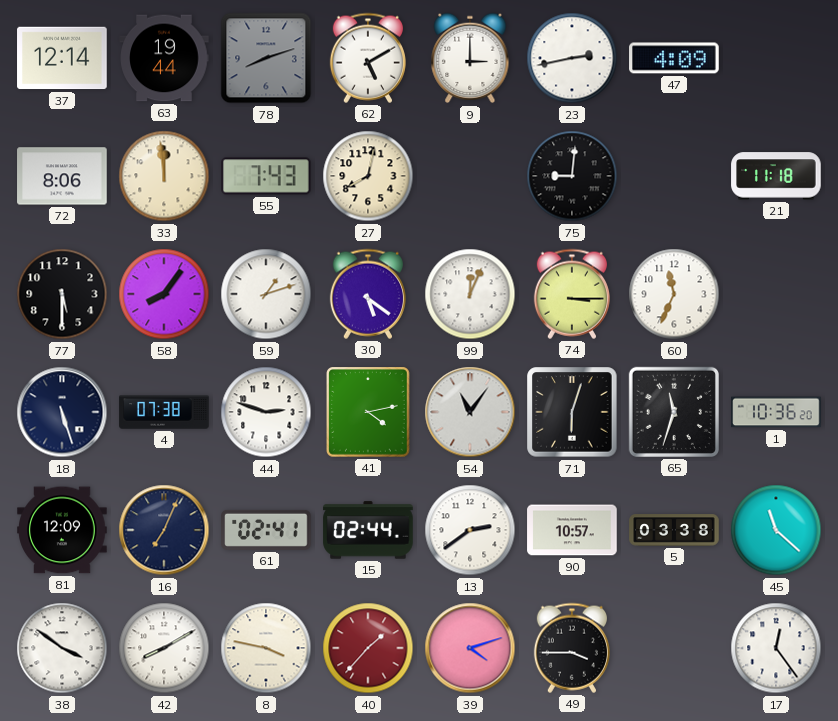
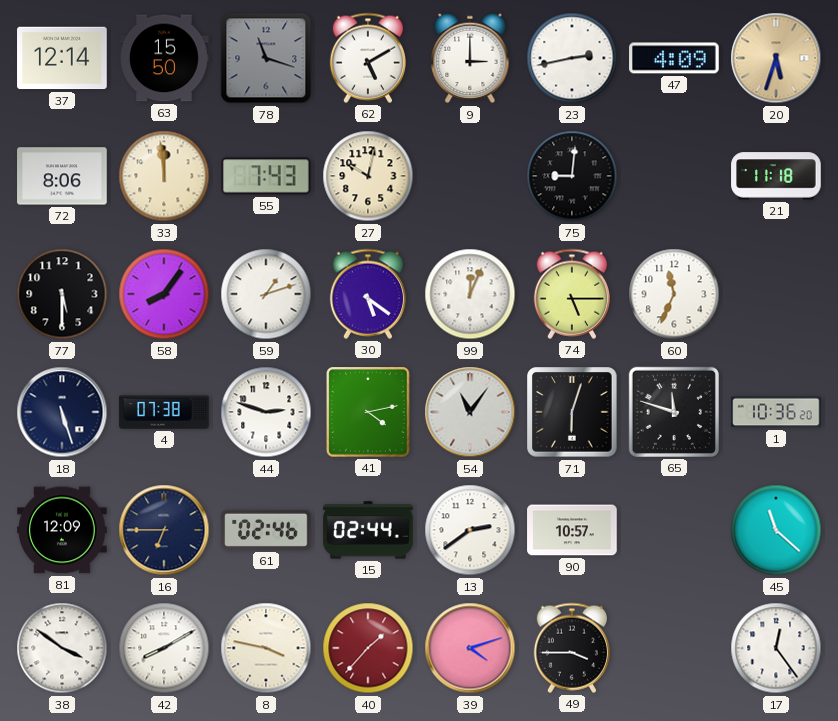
63: 19:44 -> 15:50
78: 8:12 -> 11:18
20: none -> 5:33
27: 8:02 -> 10:02
74: 3:15 -> 5:15
65: 11:33 -> 11:48
16: 7:04 -> 6:45
61: 02:41 -> 02:46
5: 03:38 -> none
